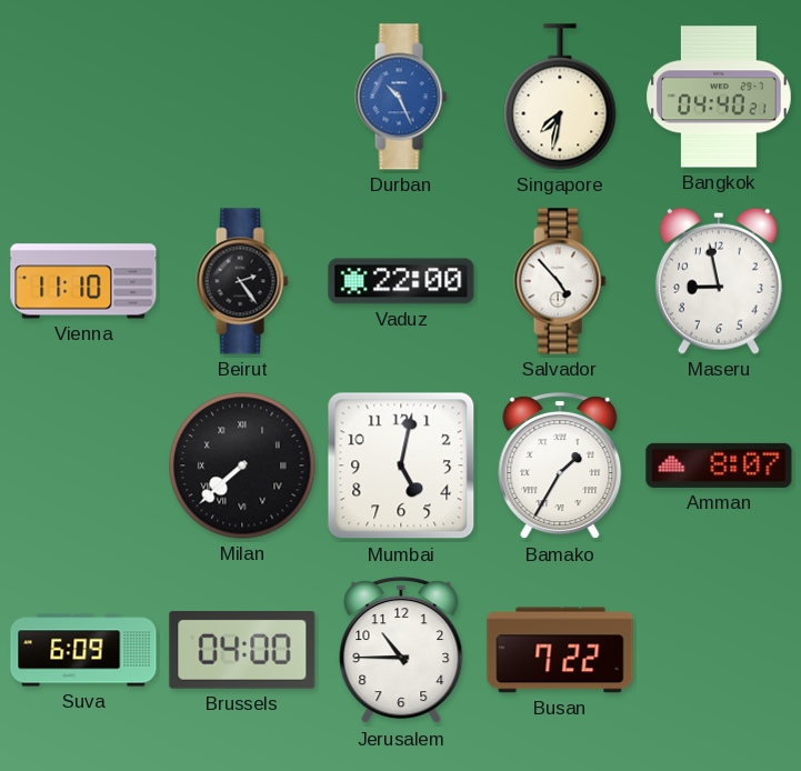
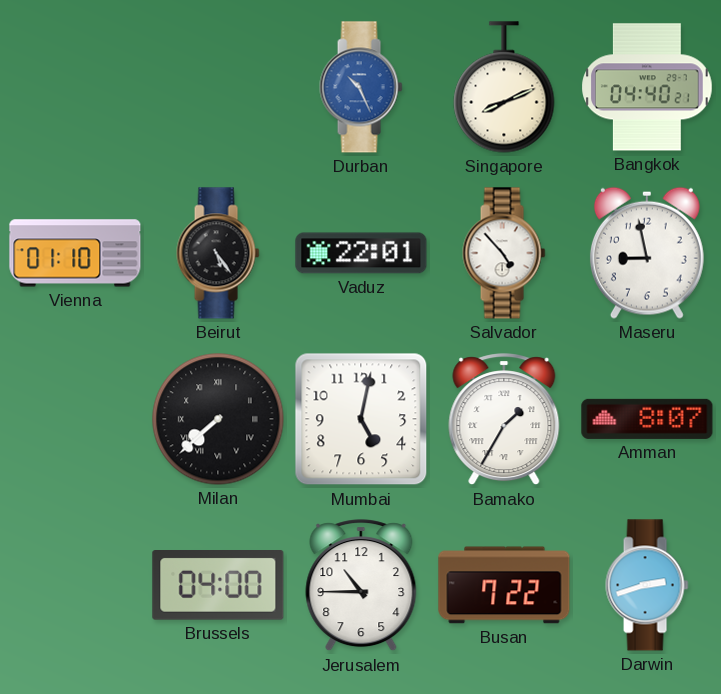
Singapore: 7:32 -> 8:11
Vienna: 11:10 -> 01:10
Beirut: 2:24 -> 5:24
Vaduz: 22:00 -> 22:01
Suva: 6:09 -> none
Darwin: none -> 2:42
